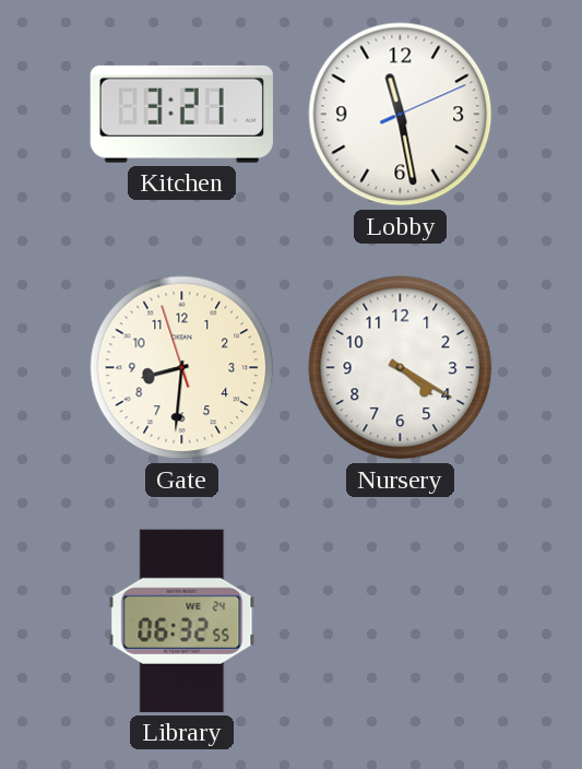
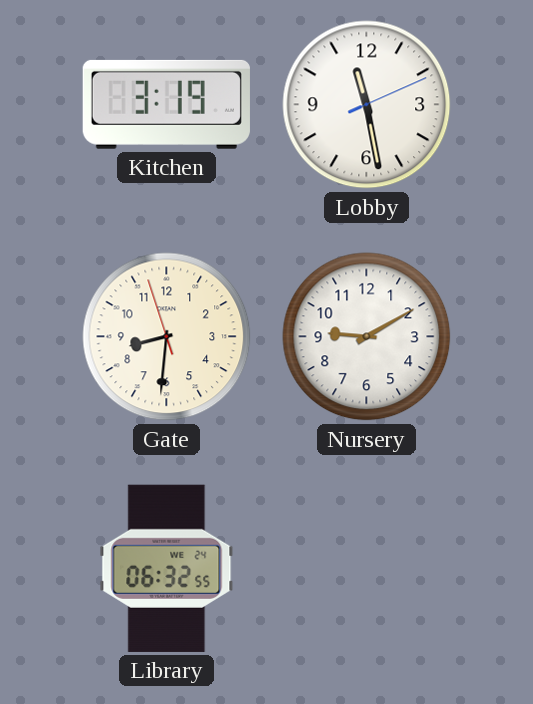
Kitchen: 3:21 -> 3:19
Nursery: 4:20 -> 9:10
